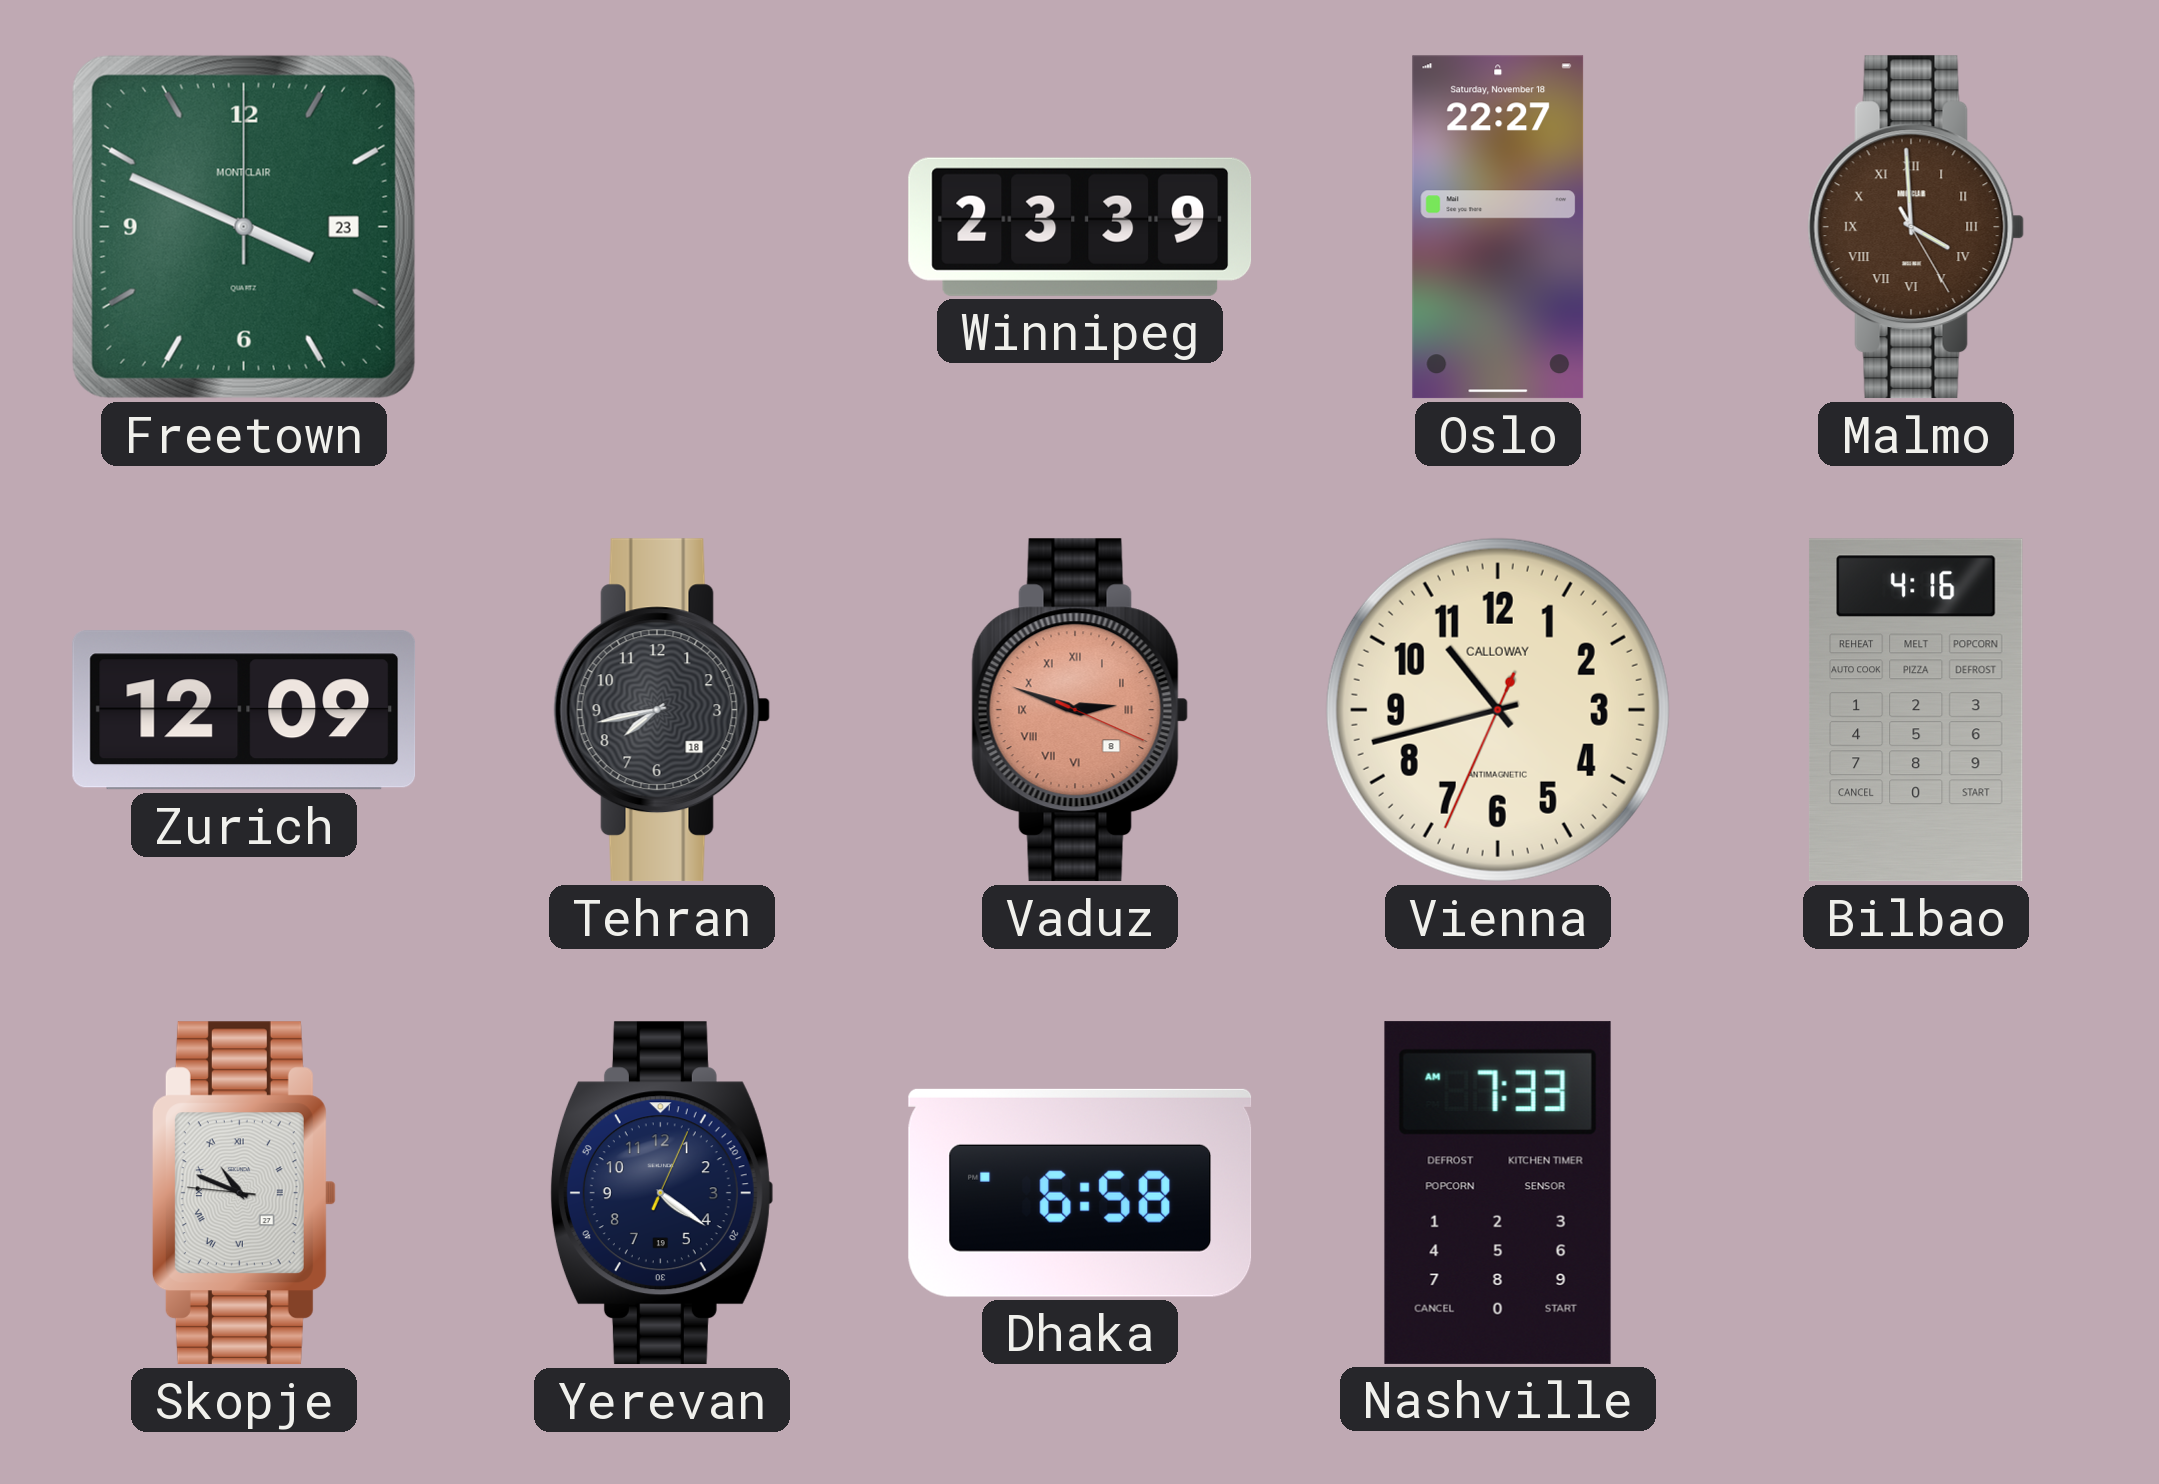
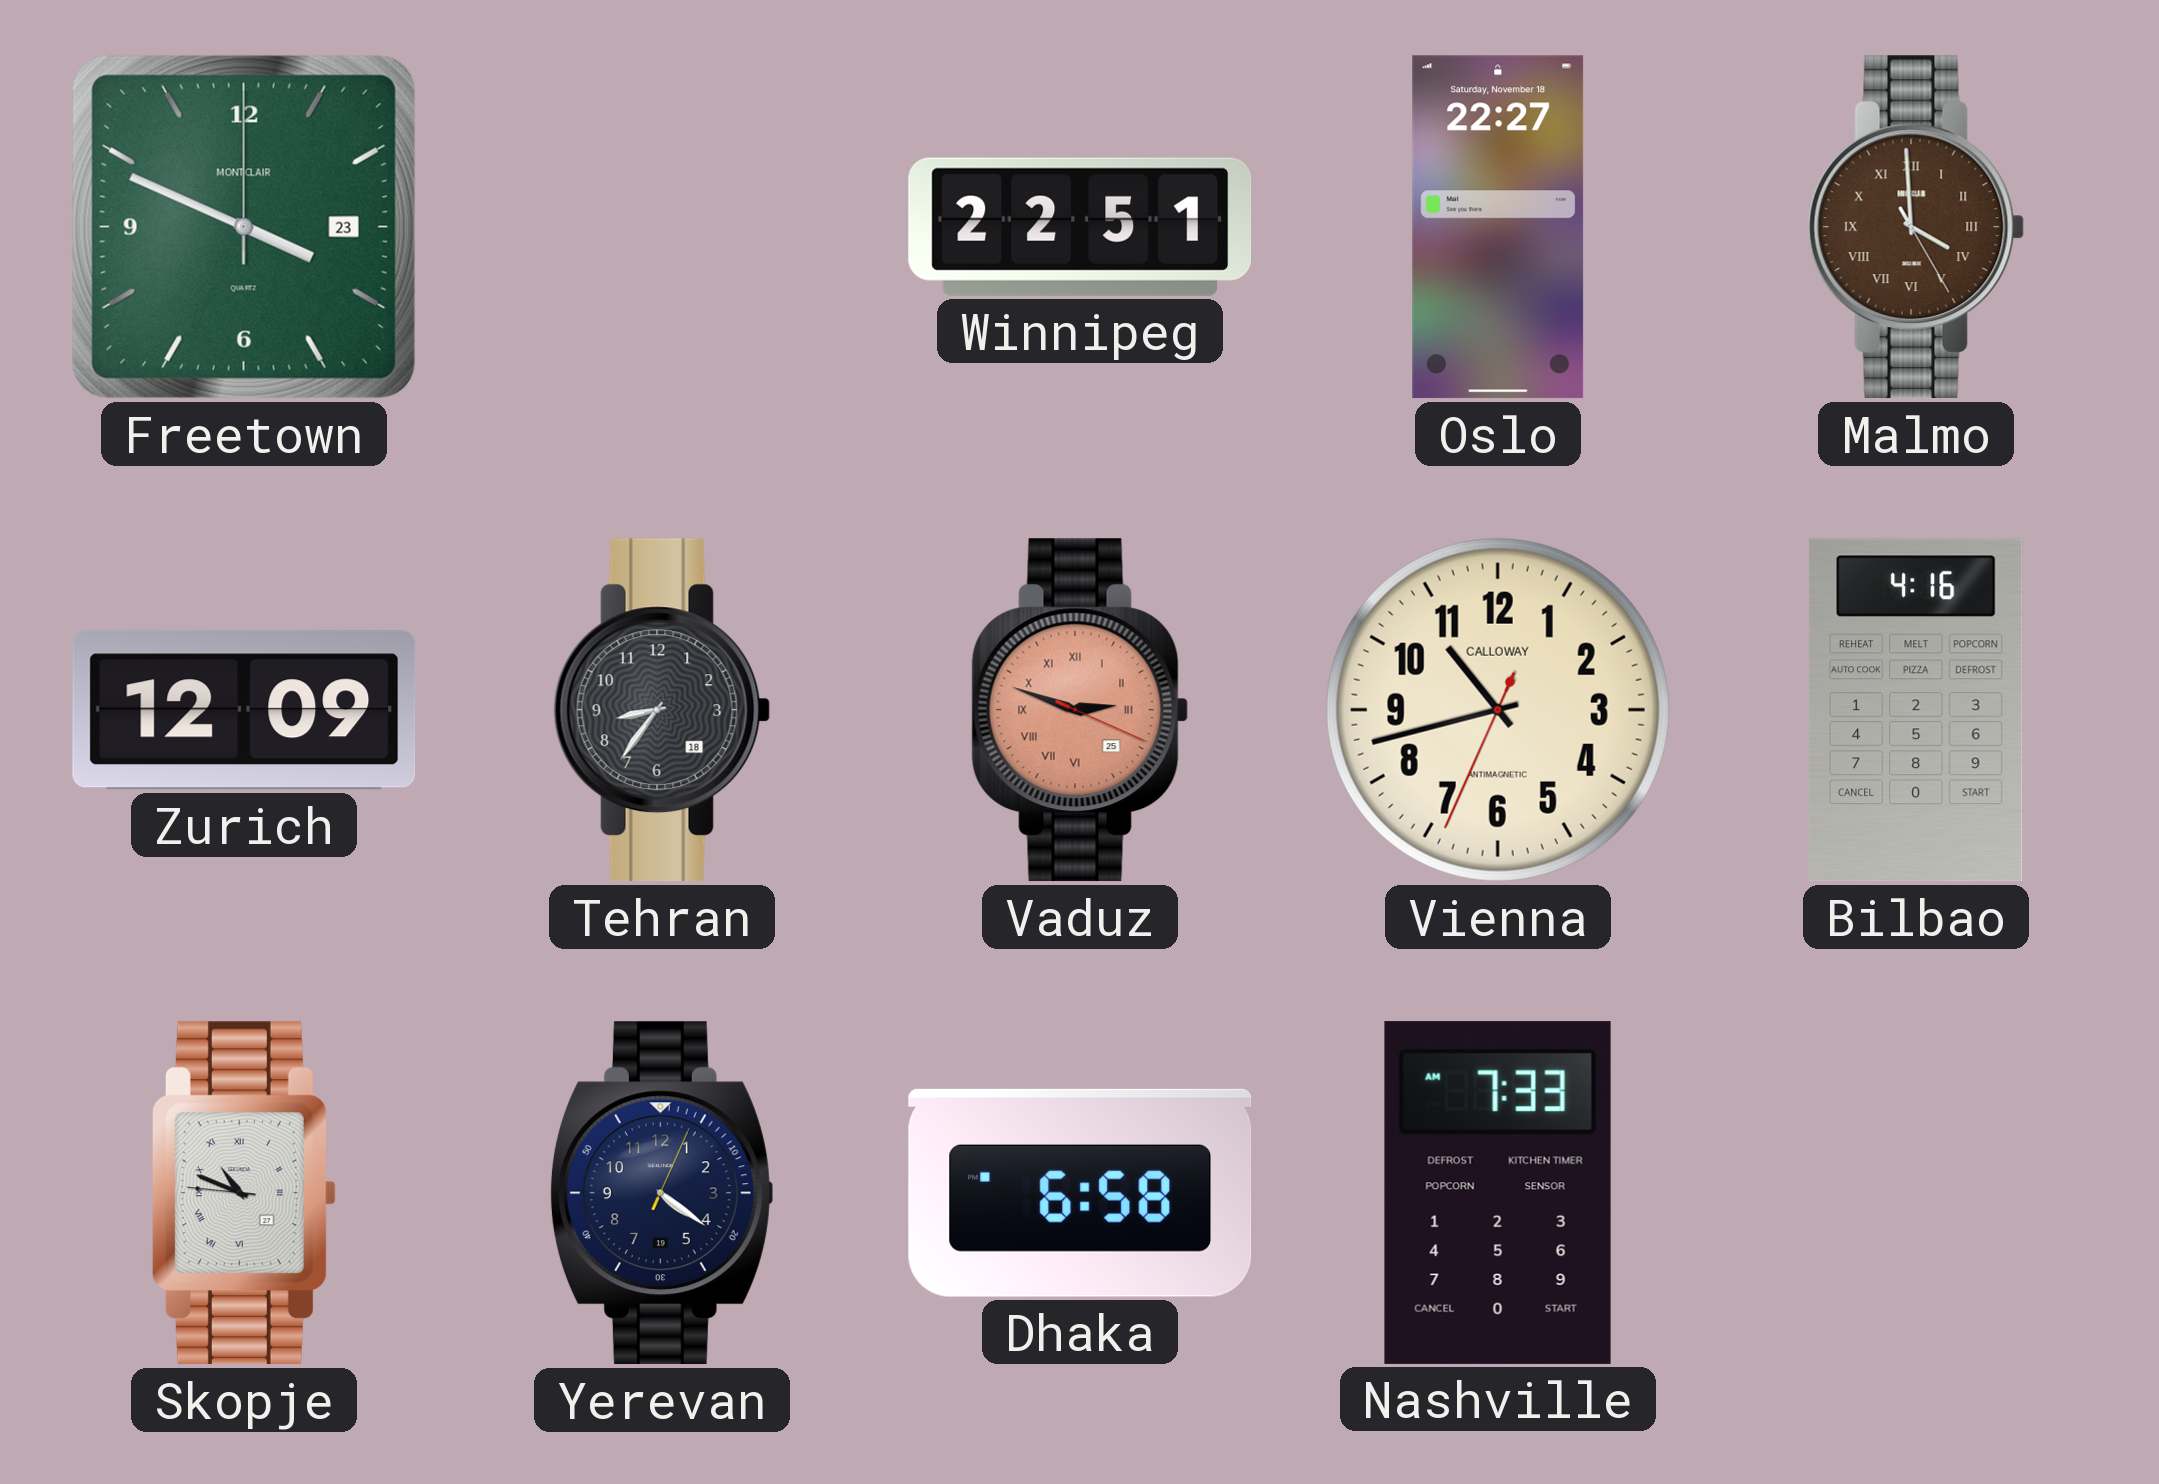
Winnipeg: 23:39 -> 22:51
Tehran: 7:43 -> 8:36
Vaduz date: 8 -> 25
